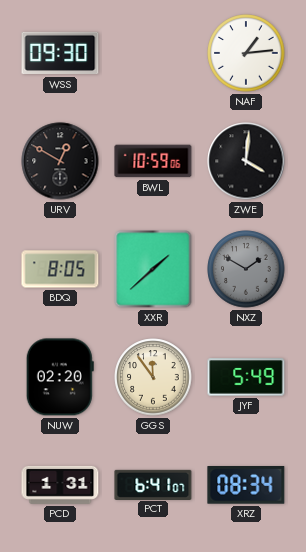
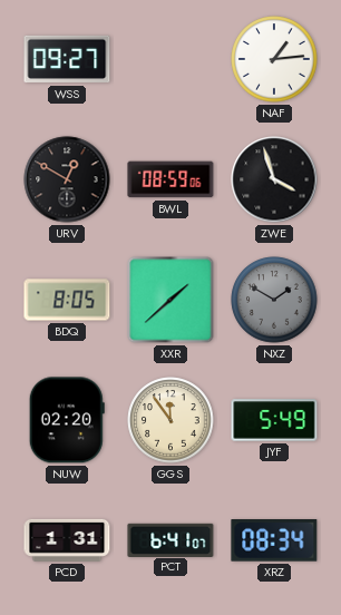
WSS: 09:30 -> 09:27
BWL: 10:59 -> 08:59
ZWE: 4:01 -> 3:57
